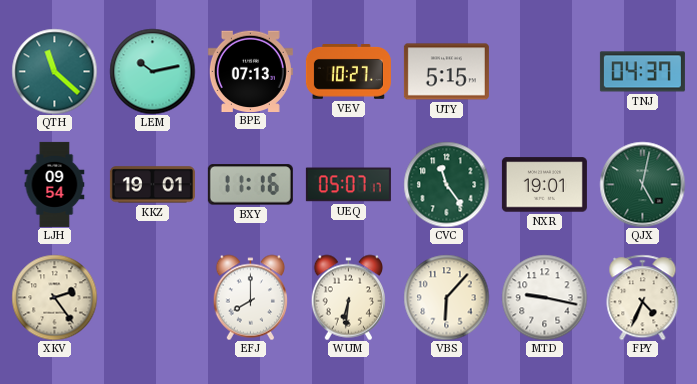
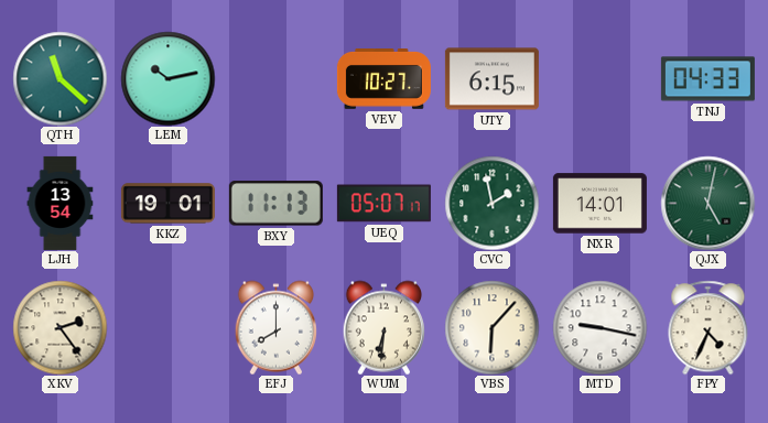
BPE: 07:13 -> none
UTY: 5:15 -> 6:15
TNJ: 04:37 -> 04:33
LJH: 09:54 -> 13:54
BXY: 11:16 -> 11:13
CVC: 11:24 -> 1:58
NXR: 19:01 -> 14:01
